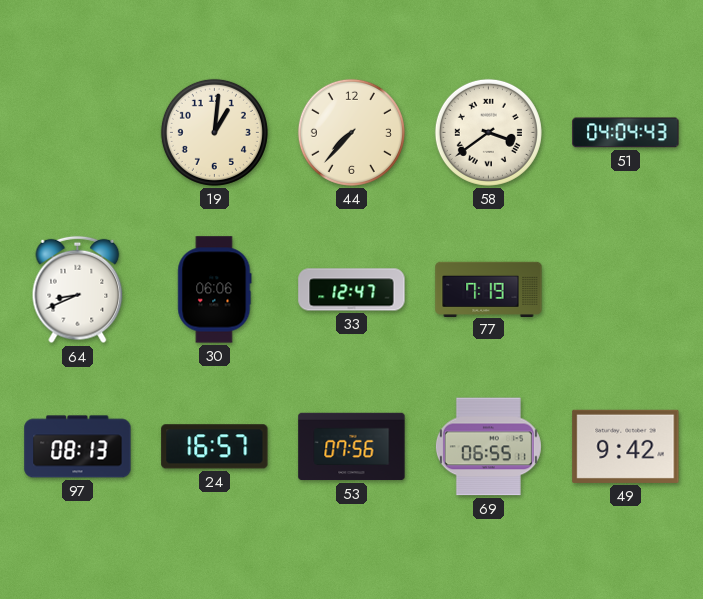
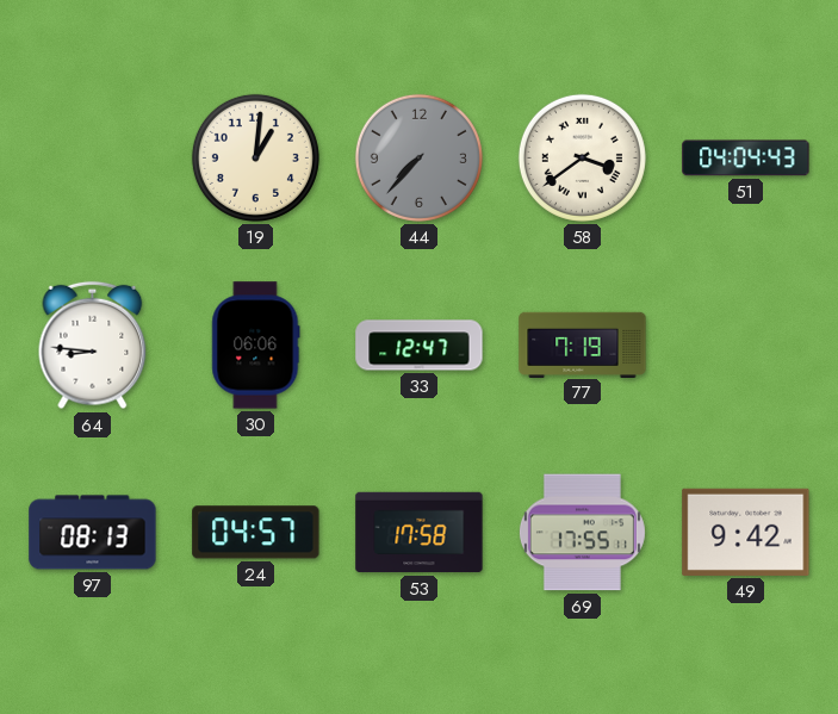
44 dial: cream -> grey
64: 8:41 -> 8:46
24: 16:57 -> 04:57
53: 07:56 -> 17:58
69: 06:55 -> 17:55
